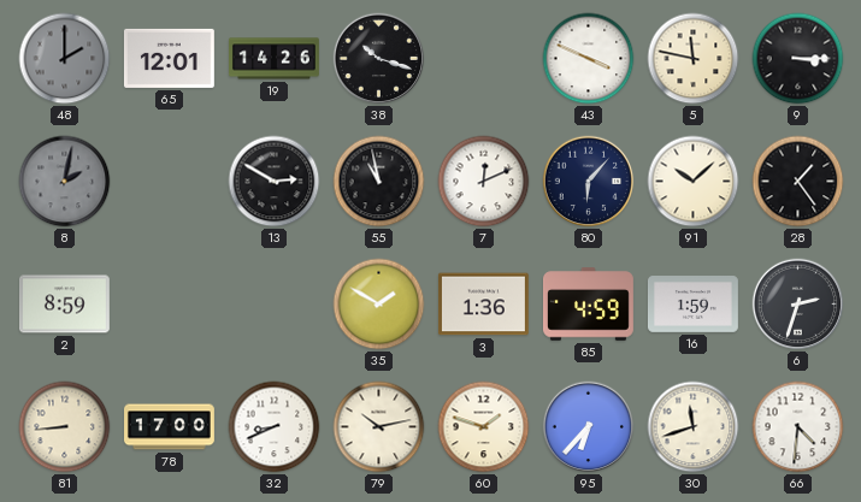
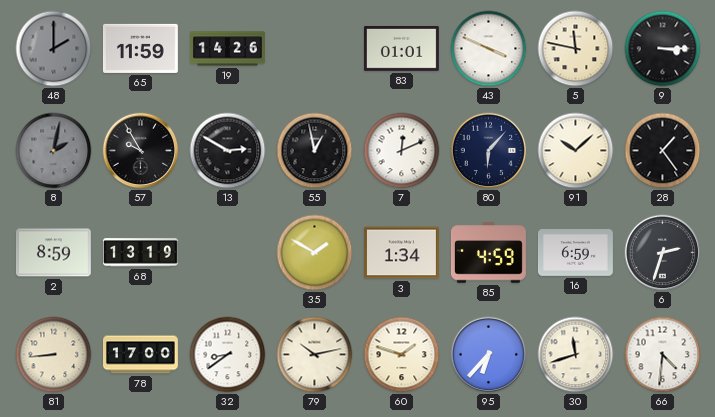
65: 12:01 -> 11:59
38: 10:18 -> none
83: none -> 01:01
57: none -> 9:55
55: 10:58 -> 12:58
68: none -> 13:19
3: 1:36 -> 1:34
16: 1:59 -> 6:59
32: 8:41 -> 8:39
